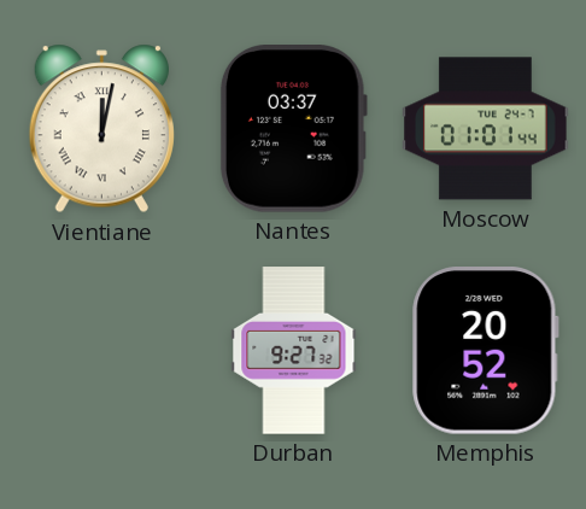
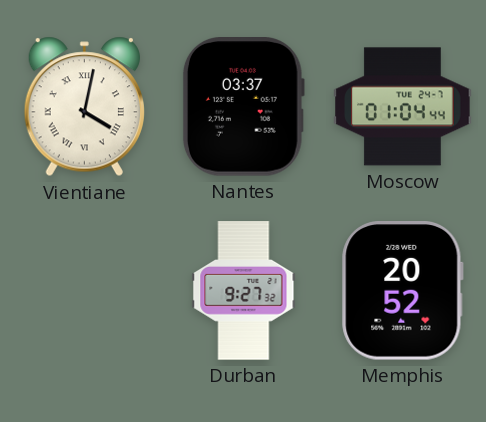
Vientiane: 12:02 -> 4:02
Moscow: 01:01 -> 01:04
